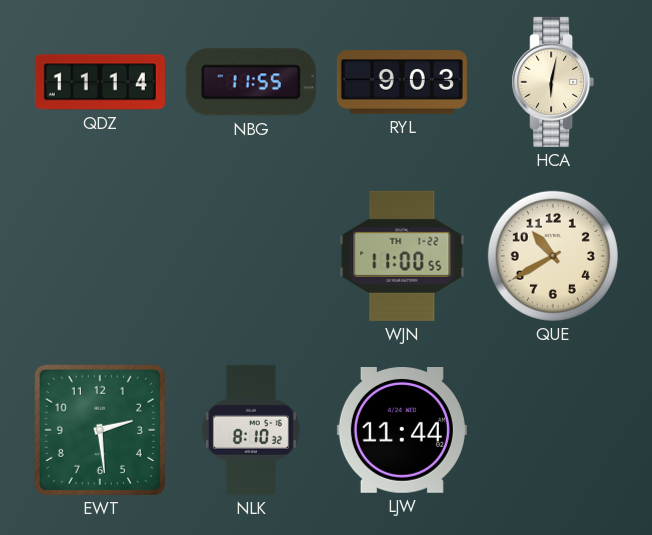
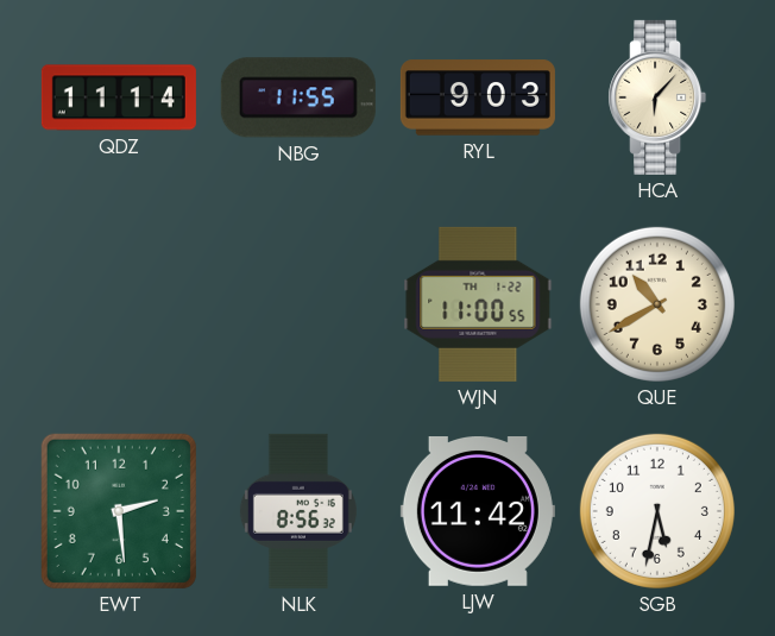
HCA: 6:02 -> 6:07
NLK: 8:10 -> 8:56
LJW: 11:44 -> 11:42
SGB: none -> 5:32
